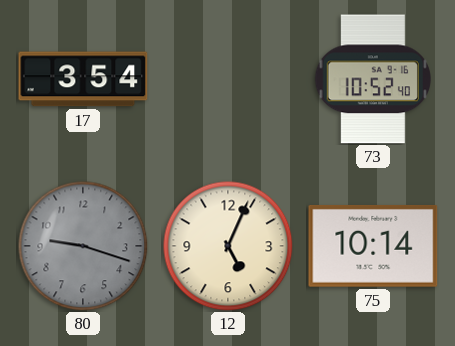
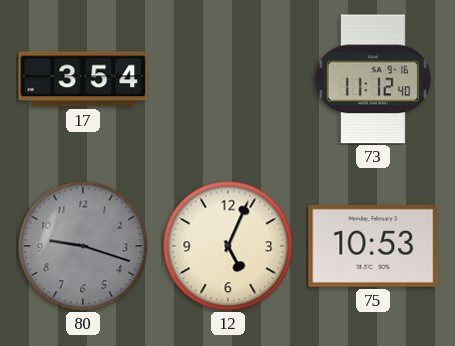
73: 10:52 -> 11:12
75: 10:14 -> 10:53
